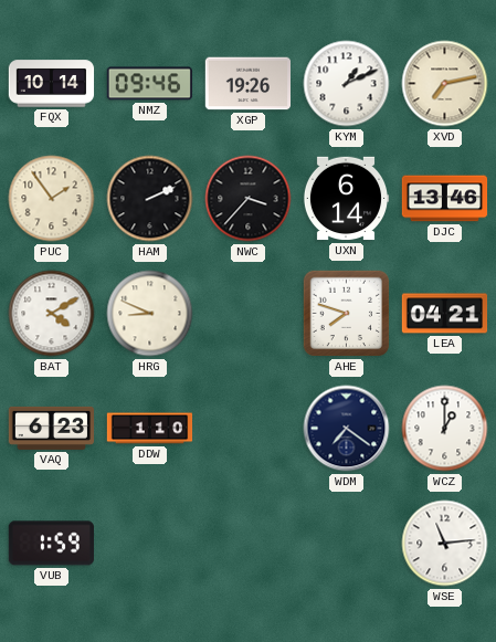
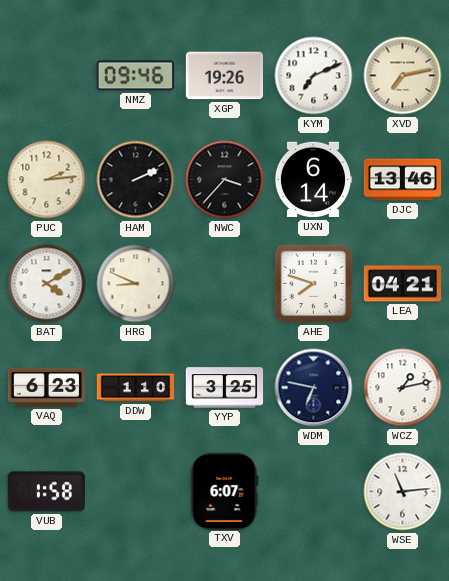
FQX: 10:14 -> none
KYM: 1:11 -> 7:11
PUC: 1:54 -> 2:14
YYP: none -> 3:25
WDM: 7:21 -> 6:47
WCZ: 1:00 -> 1:13
VUB: 1:59 -> 1:58
TXV: none -> 6:07
